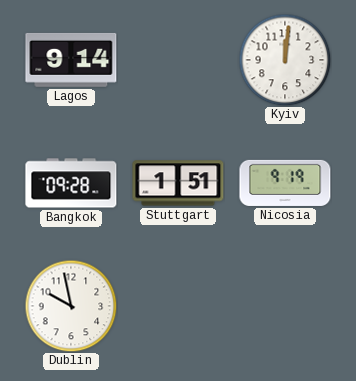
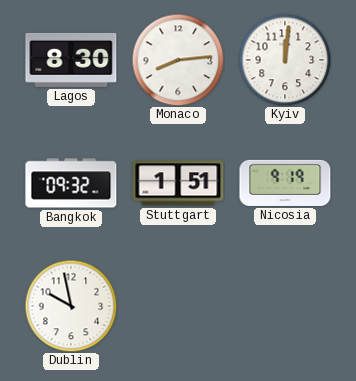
Lagos: 9:14 -> 8:30
Monaco: none -> 8:14
Bangkok: 09:28 -> 09:32
